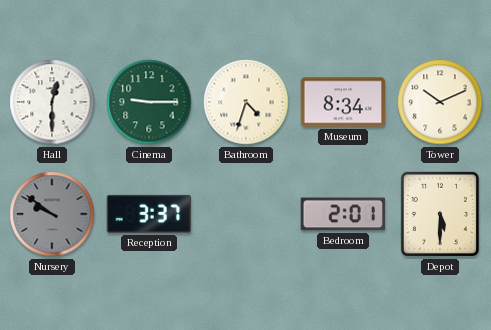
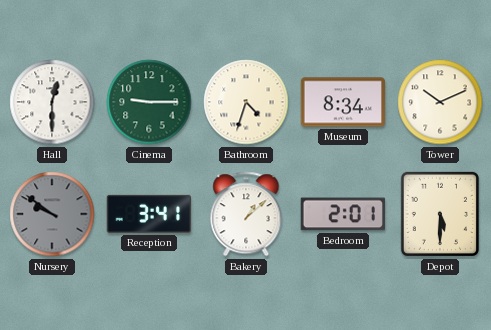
Reception: 3:37 -> 3:41
Bakery: none -> 1:08
